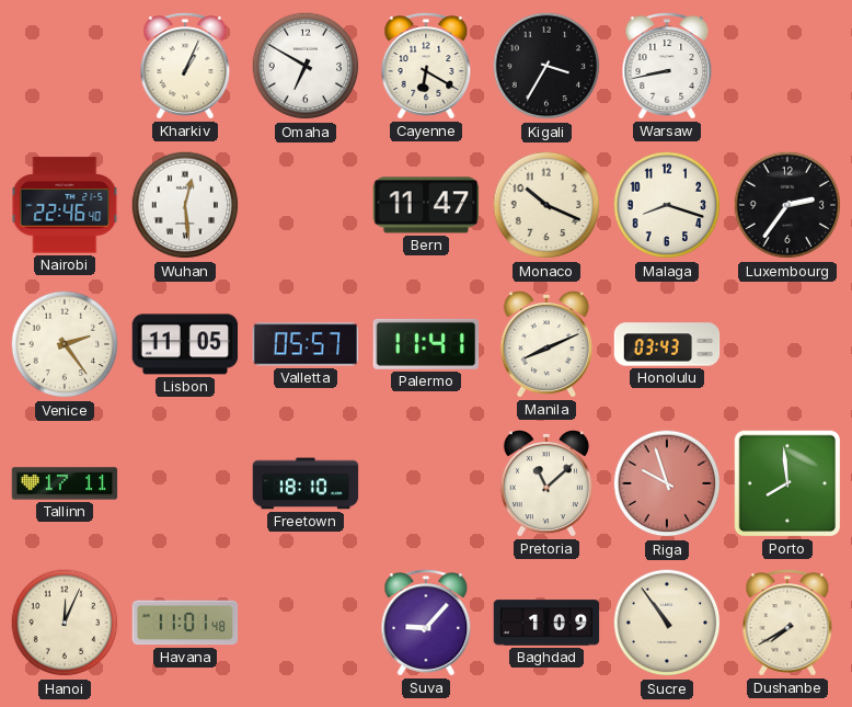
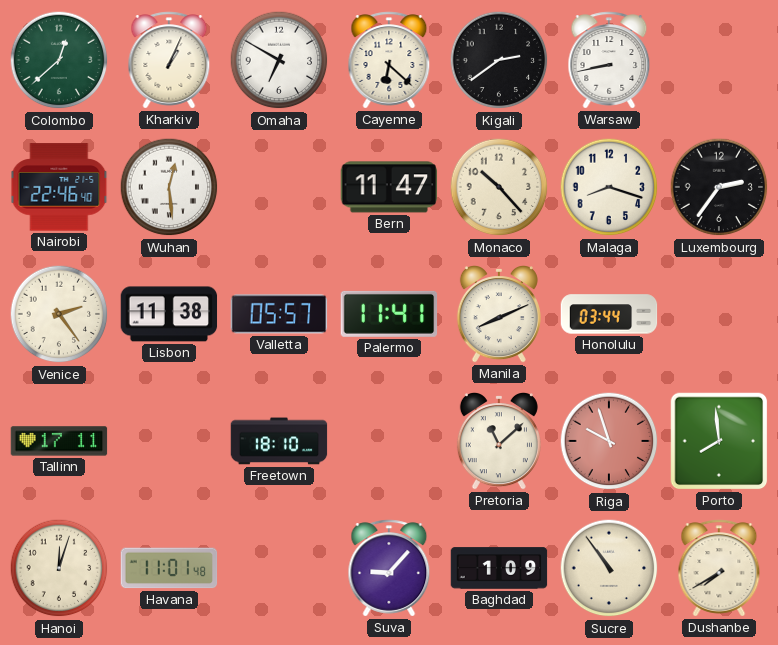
Colombo: none -> 12:38
Cayenne: 6:20 -> 6:22
Kigali: 3:35 -> 2:39
Monaco: 10:19 -> 10:23
Lisbon: 11:05 -> 11:38
Honolulu: 03:43 -> 03:44
Hanoi: 12:04 -> 12:03
